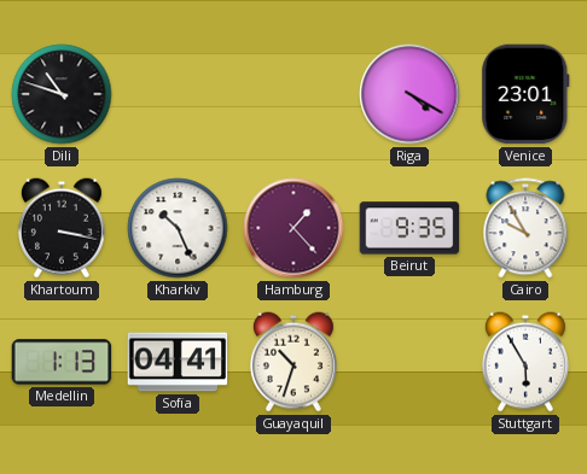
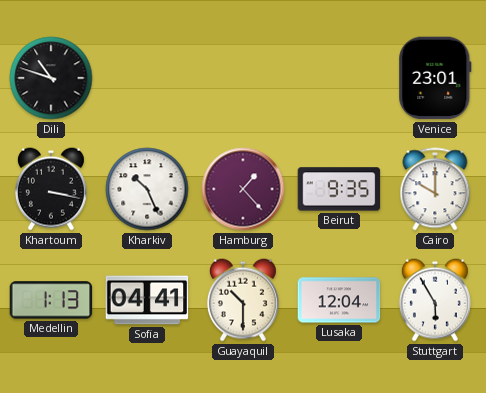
Riga: 4:20 -> none
Cairo: 9:55 -> 10:00
Guayaquil: 10:33 -> 10:30
Lusaka: none -> 12:04
